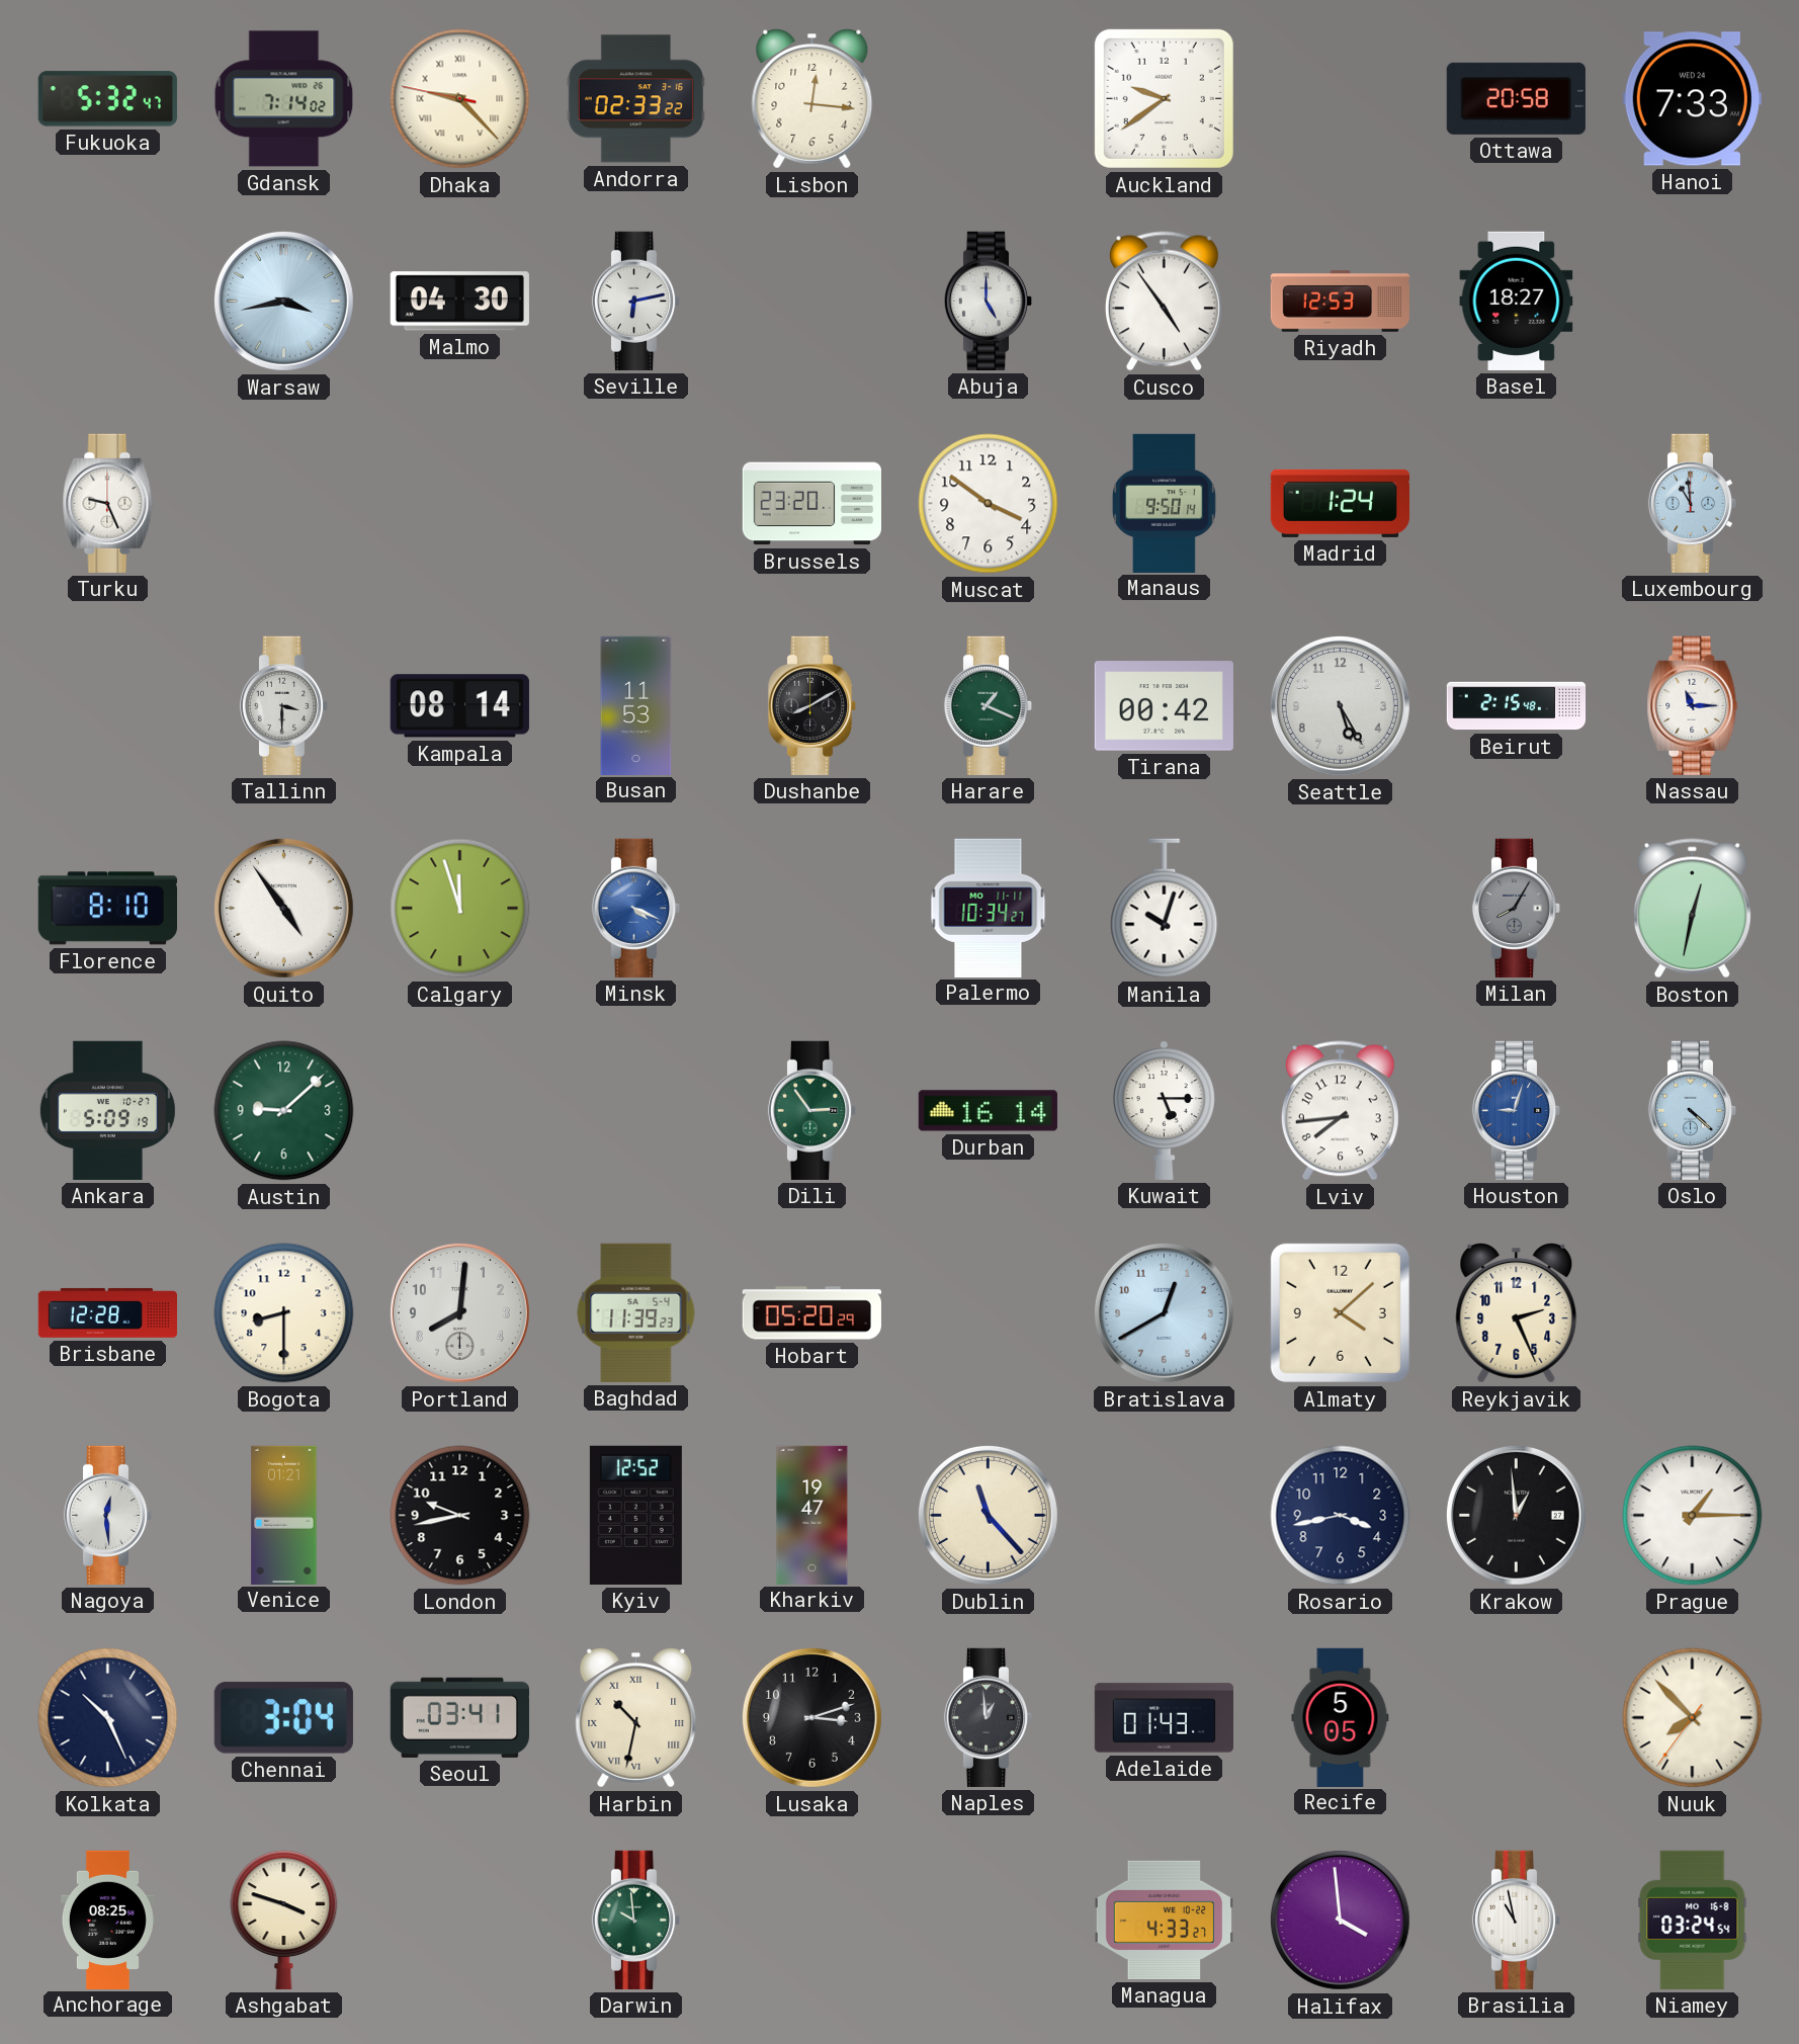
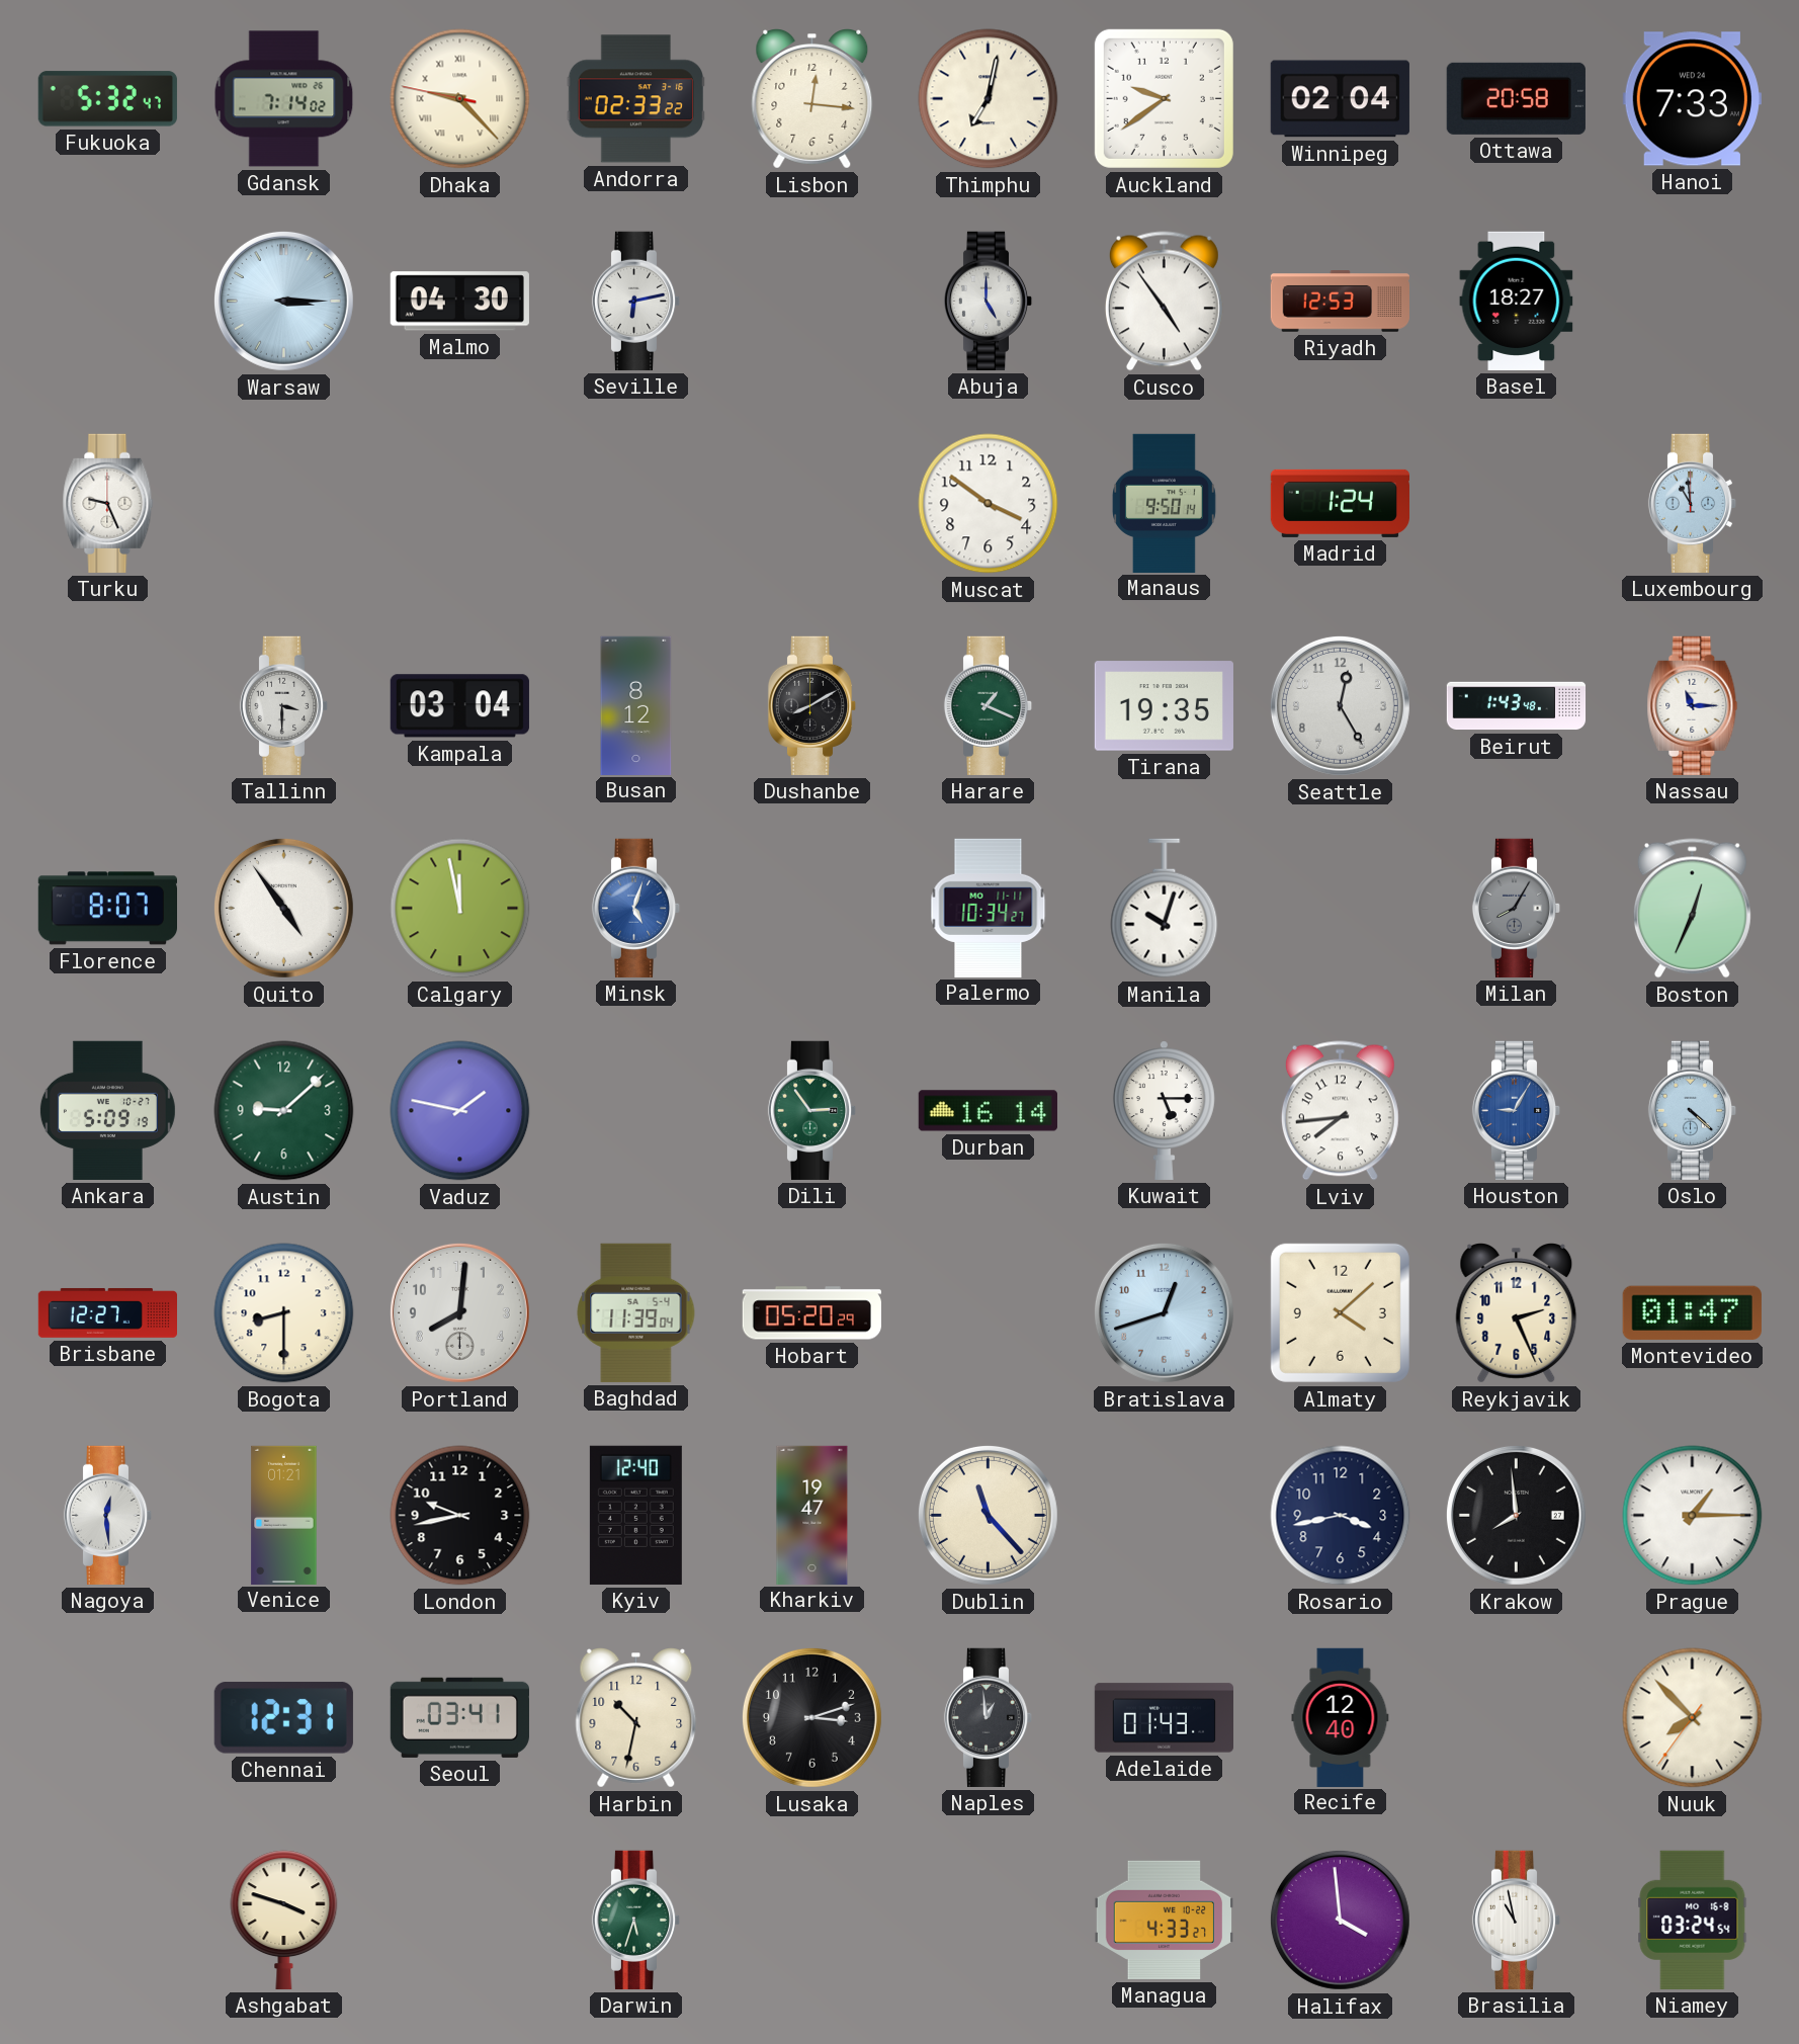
Thimphu: none -> 7:02
Winnipeg: none -> 02:04
Warsaw: 3:43 -> 3:15
Brussels: 23:20 -> none
Kampala: 08:14 -> 03:04
Busan: 11:53 -> 8:12
Tirana: 00:42 -> 19:35
Seattle: 5:25 -> 12:25
Beirut: 2:15 -> 1:43
Florence: 8:10 -> 8:07
Calgary: 11:57 -> 11:58
Minsk: 4:19 -> 5:03
Boston: 12:32 -> 12:34
Vaduz: none -> 1:47
Houston: 9:03 -> 9:05
Brisbane: 12:28 -> 12:27
Baghdad: 11:39:23 -> 11:39:04
Bratislava: 12:40 -> 12:42
Montevideo: none -> 01:47
Kyiv: 12:52 -> 12:40
Krakow: 12:59 -> 7:59
Kolkata: 10:26 -> none
Chennai: 3:04 -> 12:31
Harbin numerals: Roman -> Arabic
Recife: 5:05 -> 12:40
Anchorage: 08:25 -> none
Darwin: 9:59 -> 5:33
